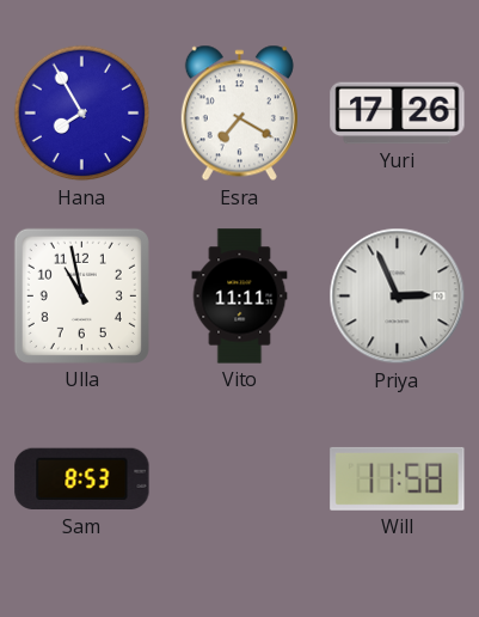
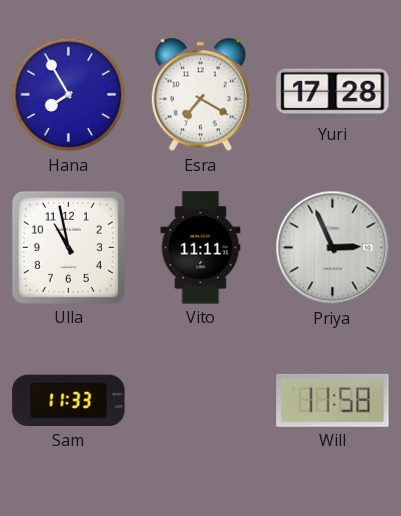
Yuri: 17:26 -> 17:28
Sam: 8:53 -> 11:33
